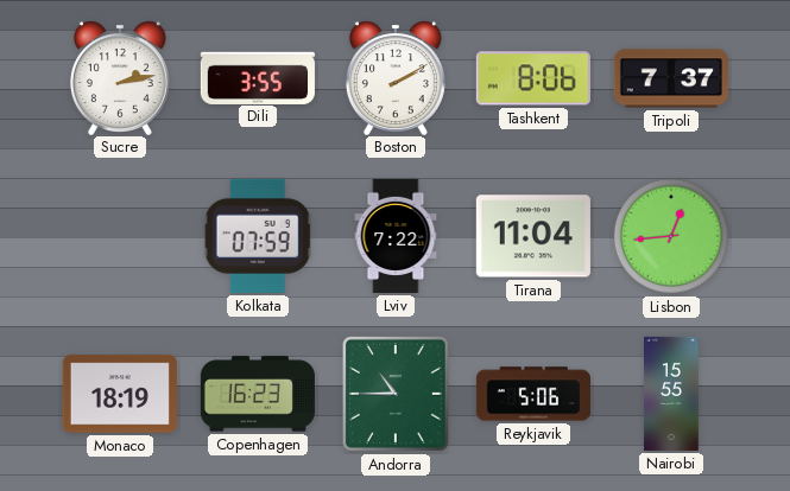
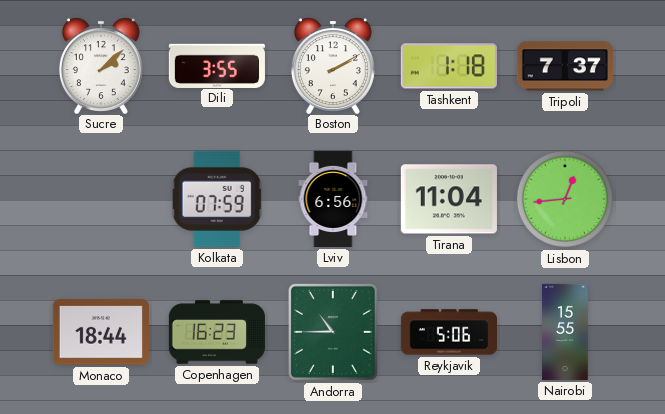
Sucre: 2:13 -> 2:08
Tashkent: 8:06 -> 1:18
Lviv: 7:22 -> 6:56
Monaco: 18:19 -> 18:44
